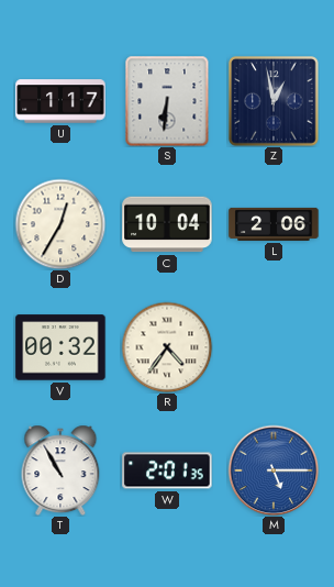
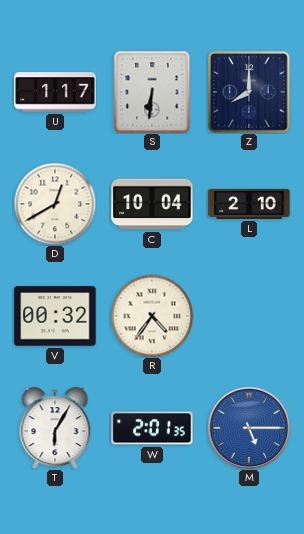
Z: 12:58 -> 8:00
D: 12:35 -> 12:40
L: 2:06 -> 2:10
T: 10:55 -> 6:05
